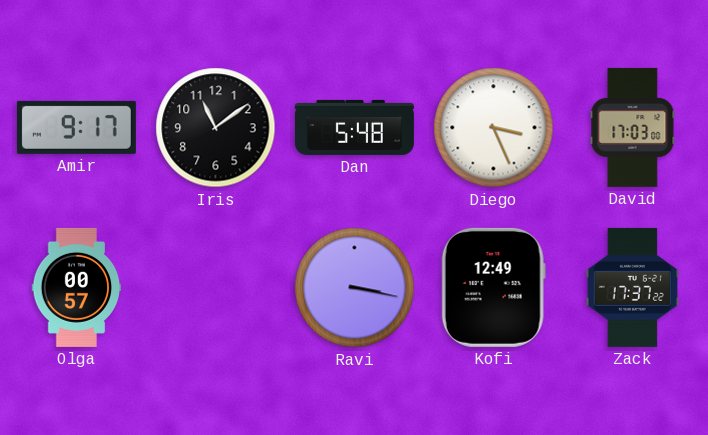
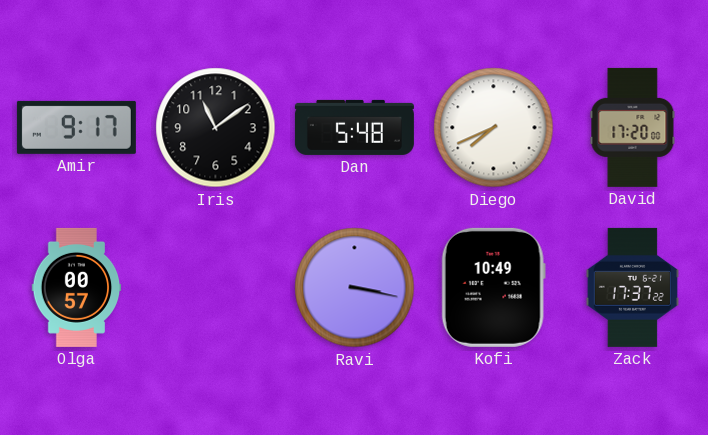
Diego: 3:26 -> 7:41
David: 17:03 -> 17:20
Kofi: 12:49 -> 10:49
